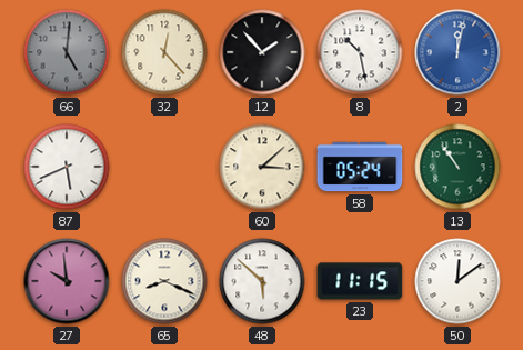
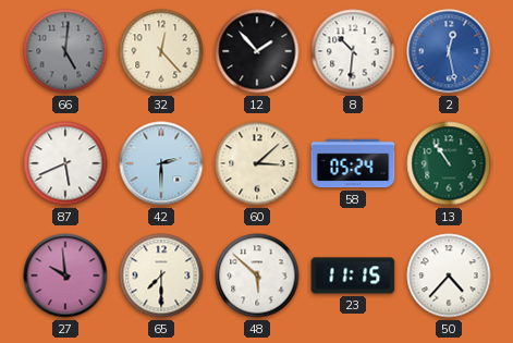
8: 10:28 -> 10:31
2: 12:02 -> 12:28
42: none -> 2:30
65: 8:19 -> 7:30
50: 12:09 -> 4:37
